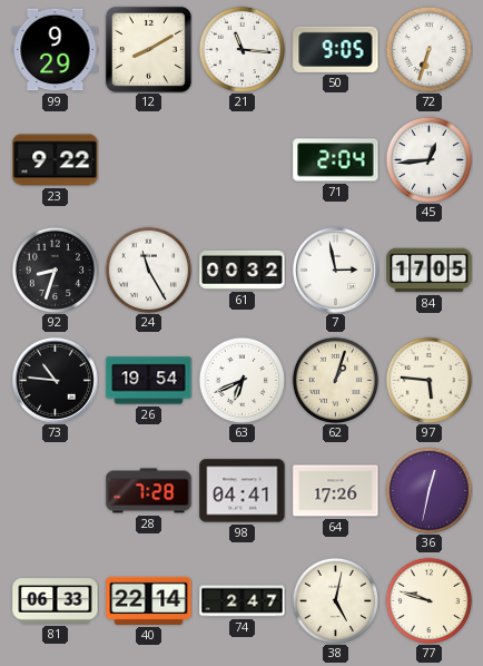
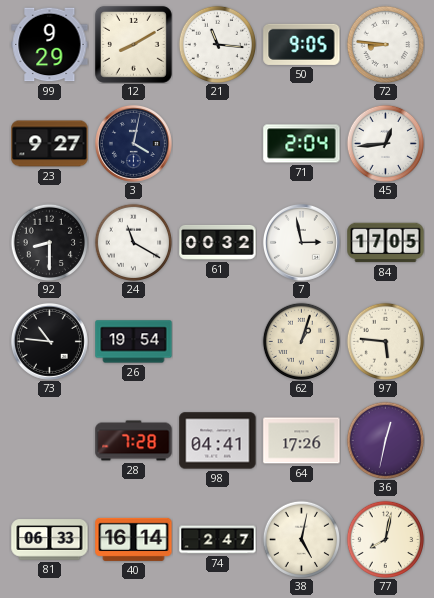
72: 6:33 -> 8:46
23: 9:22 -> 9:27
3: none -> 4:02
92: 8:33 -> 8:30
24: 11:25 -> 11:20
63: 6:41 -> none
40: 22:14 -> 16:14
77: 9:48 -> 8:02
